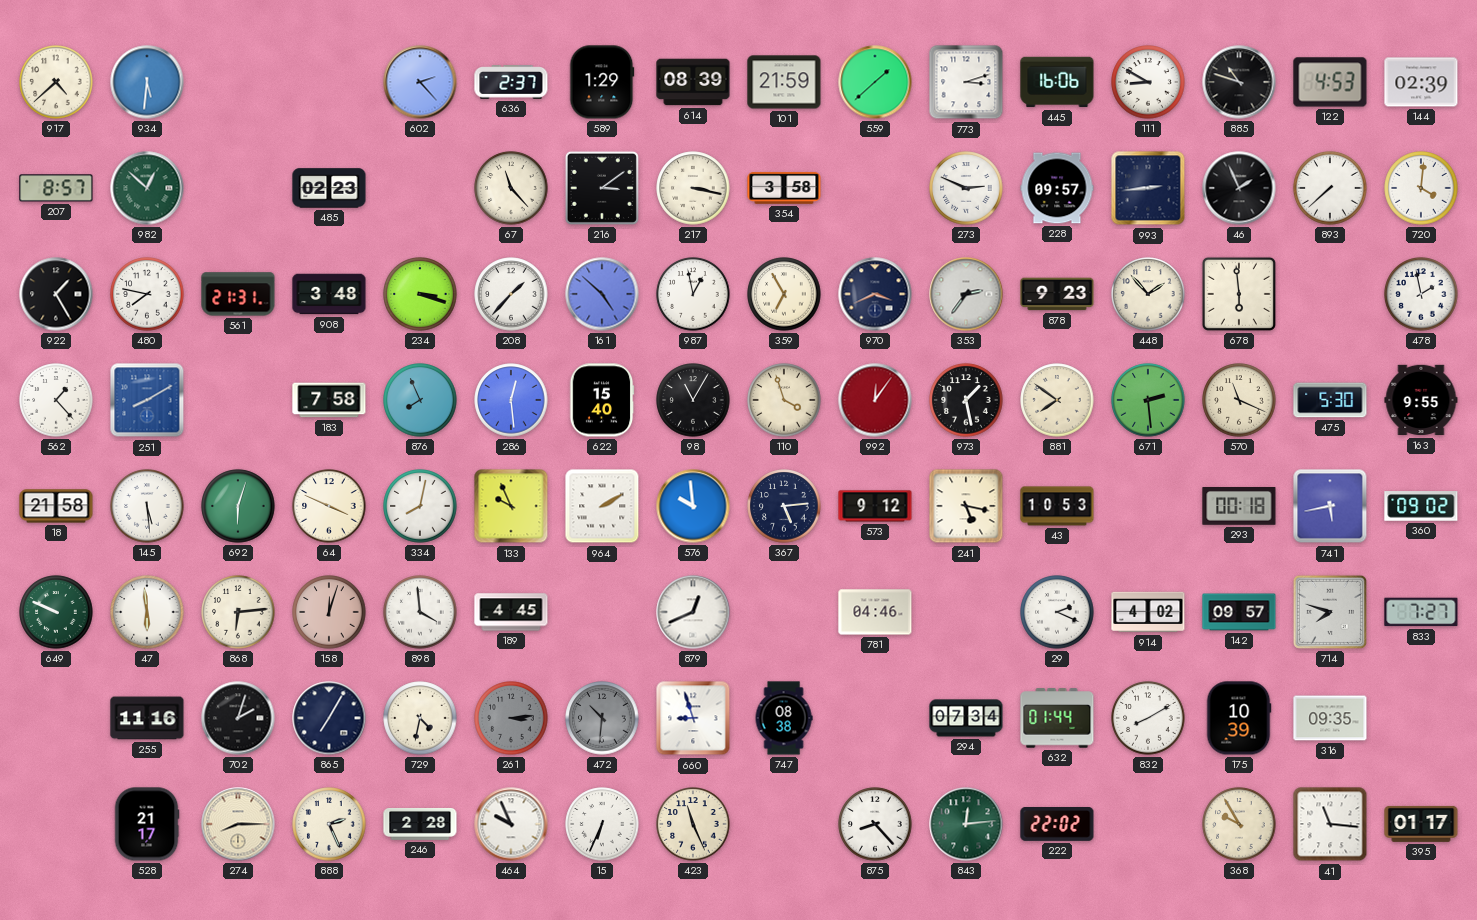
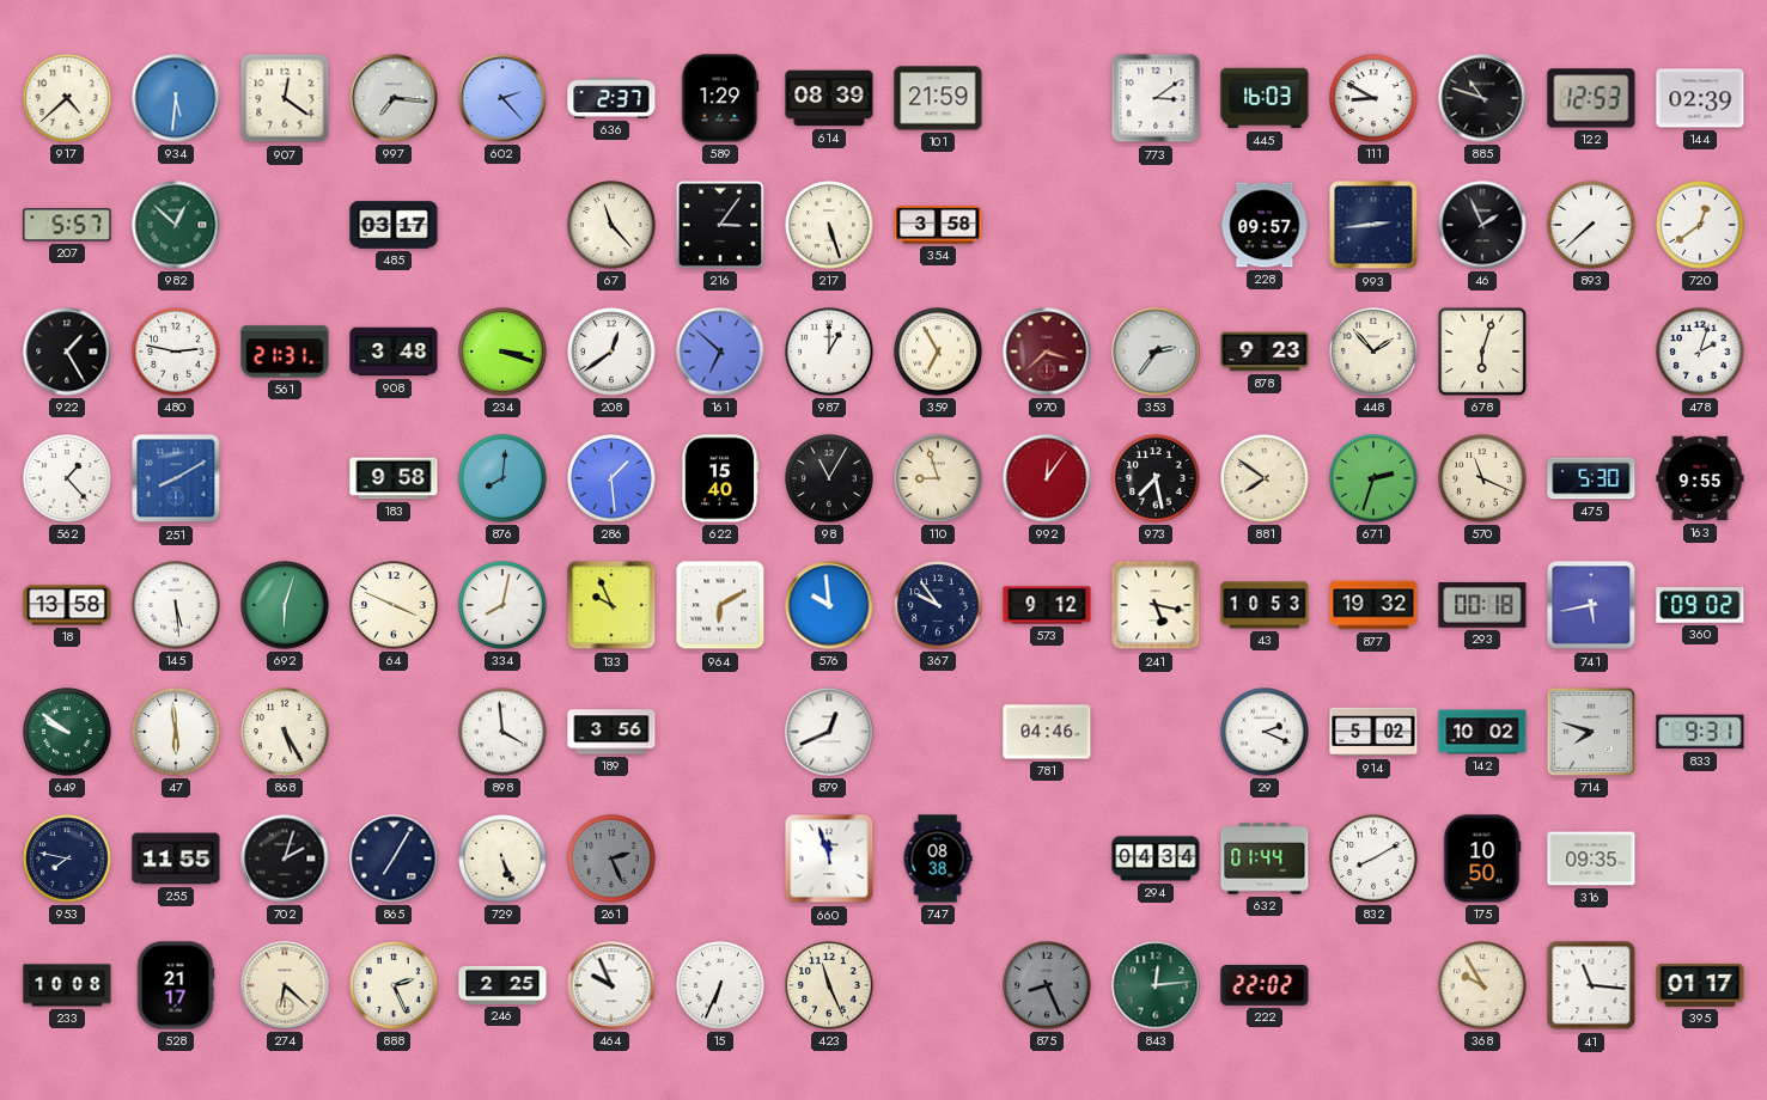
907: none -> 12:21
997: none -> 7:16
559: 1:38 -> none
773: 3:12 -> 3:09
445: 16:06 -> 16:03
122: 4:53 -> 12:53
207: 8:57 -> 5:57
485: 02:23 -> 03:17
216: 3:09 -> 3:06
217: 3:17 -> 5:27
273: 2:49 -> none
720: 4:01 -> 12:39
480: 7:47 -> 2:47
208: 1:37 -> 12:39
161: 4:52 -> 6:52
987: 12:58 -> 1:00
970: 3:41 -> 3:38
970 dial: navy -> burgundy
678: 5:59 -> 6:03
478: 1:58 -> 2:03
183: 7:58 -> 9:58
876: 7:56 -> 8:01
286: 12:29 -> 1:29
110: 3:57 -> 8:57
973: 1:28 -> 7:28
671: 2:29 -> 2:33
18: 21:58 -> 13:58
964: 2:10 -> 6:10
367: 5:14 -> 9:54
877: none -> 19:32
649: 9:49 -> 9:51
868: 6:14 -> 5:25
158: 12:03 -> none
189: 4:45 -> 3:56
914: 4:02 -> 5:02
142: 09:57 -> 10:02
833: 7:27 -> 9:31
953: none -> 7:47
255: 11:16 -> 11:55
729: 4:32 -> 5:26
261: 3:14 -> 2:26
472: 10:31 -> none
660: 8:57 -> 11:57
294: 07:34 -> 04:34
175: 10:39 -> 10:50
233: none -> 10:08
274: 8:15 -> 6:22
246: 2:28 -> 2:25
875: 8:23 -> 8:26
875 dial: white -> grey
